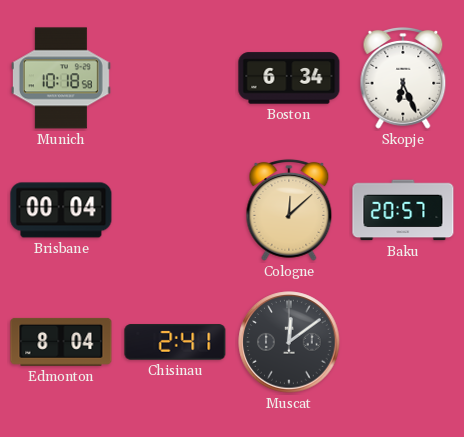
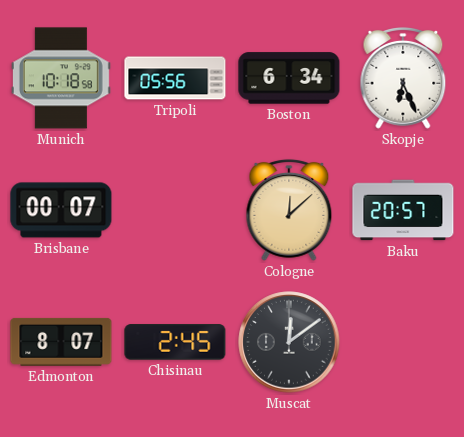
Tripoli: none -> 05:56
Brisbane: 00:04 -> 00:07
Edmonton: 8:04 -> 8:07
Chisinau: 2:41 -> 2:45
